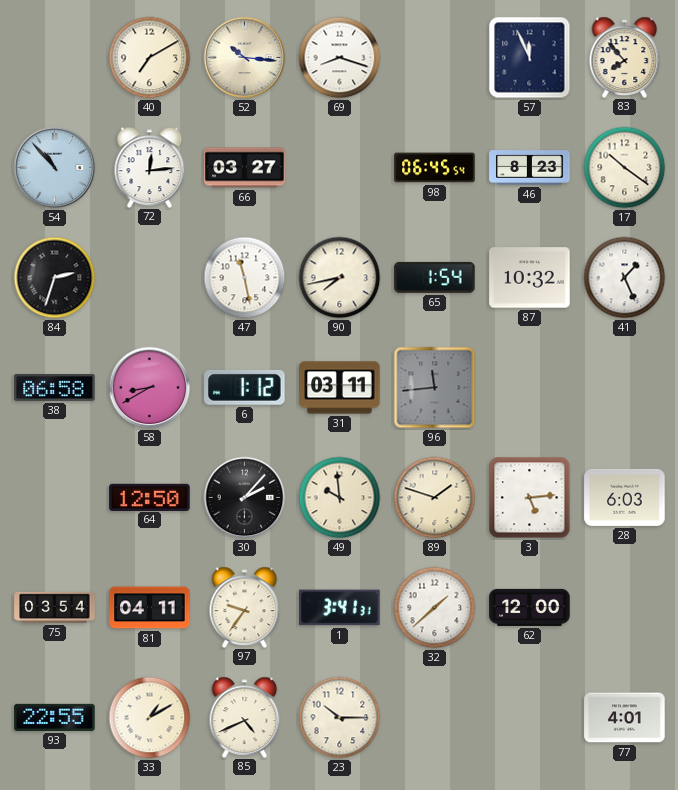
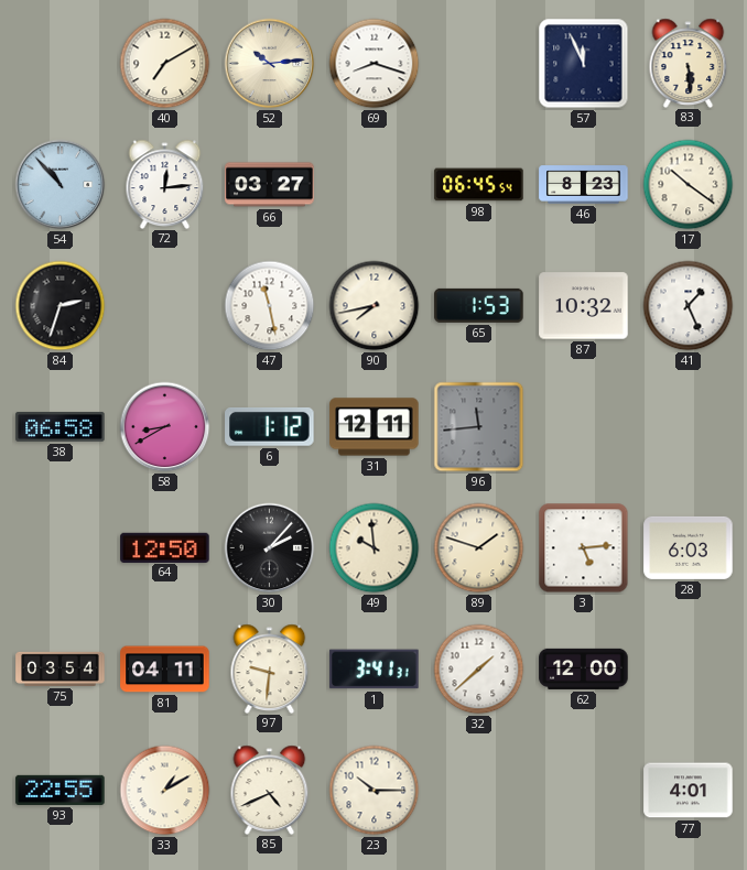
52: 10:16 -> 10:14
83: 7:53 -> 5:29
65: 1:54 -> 1:53
31: 03:11 -> 12:11
97: 9:36 -> 9:31
